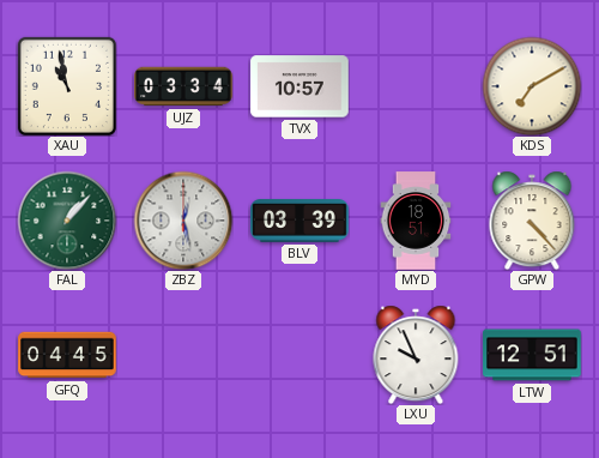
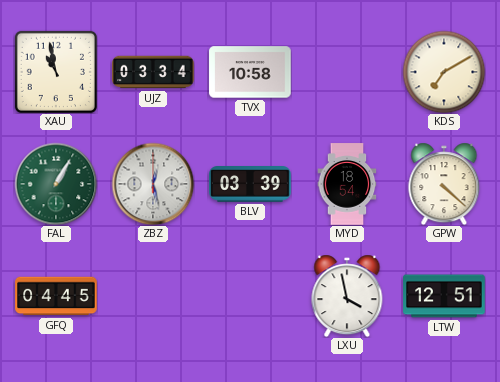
TVX: 10:57 -> 10:58
FAL: 1:07 -> 1:05
MYD: 18:51 -> 18:54
GPW: 4:23 -> 4:22
LXU: 9:56 -> 3:58
